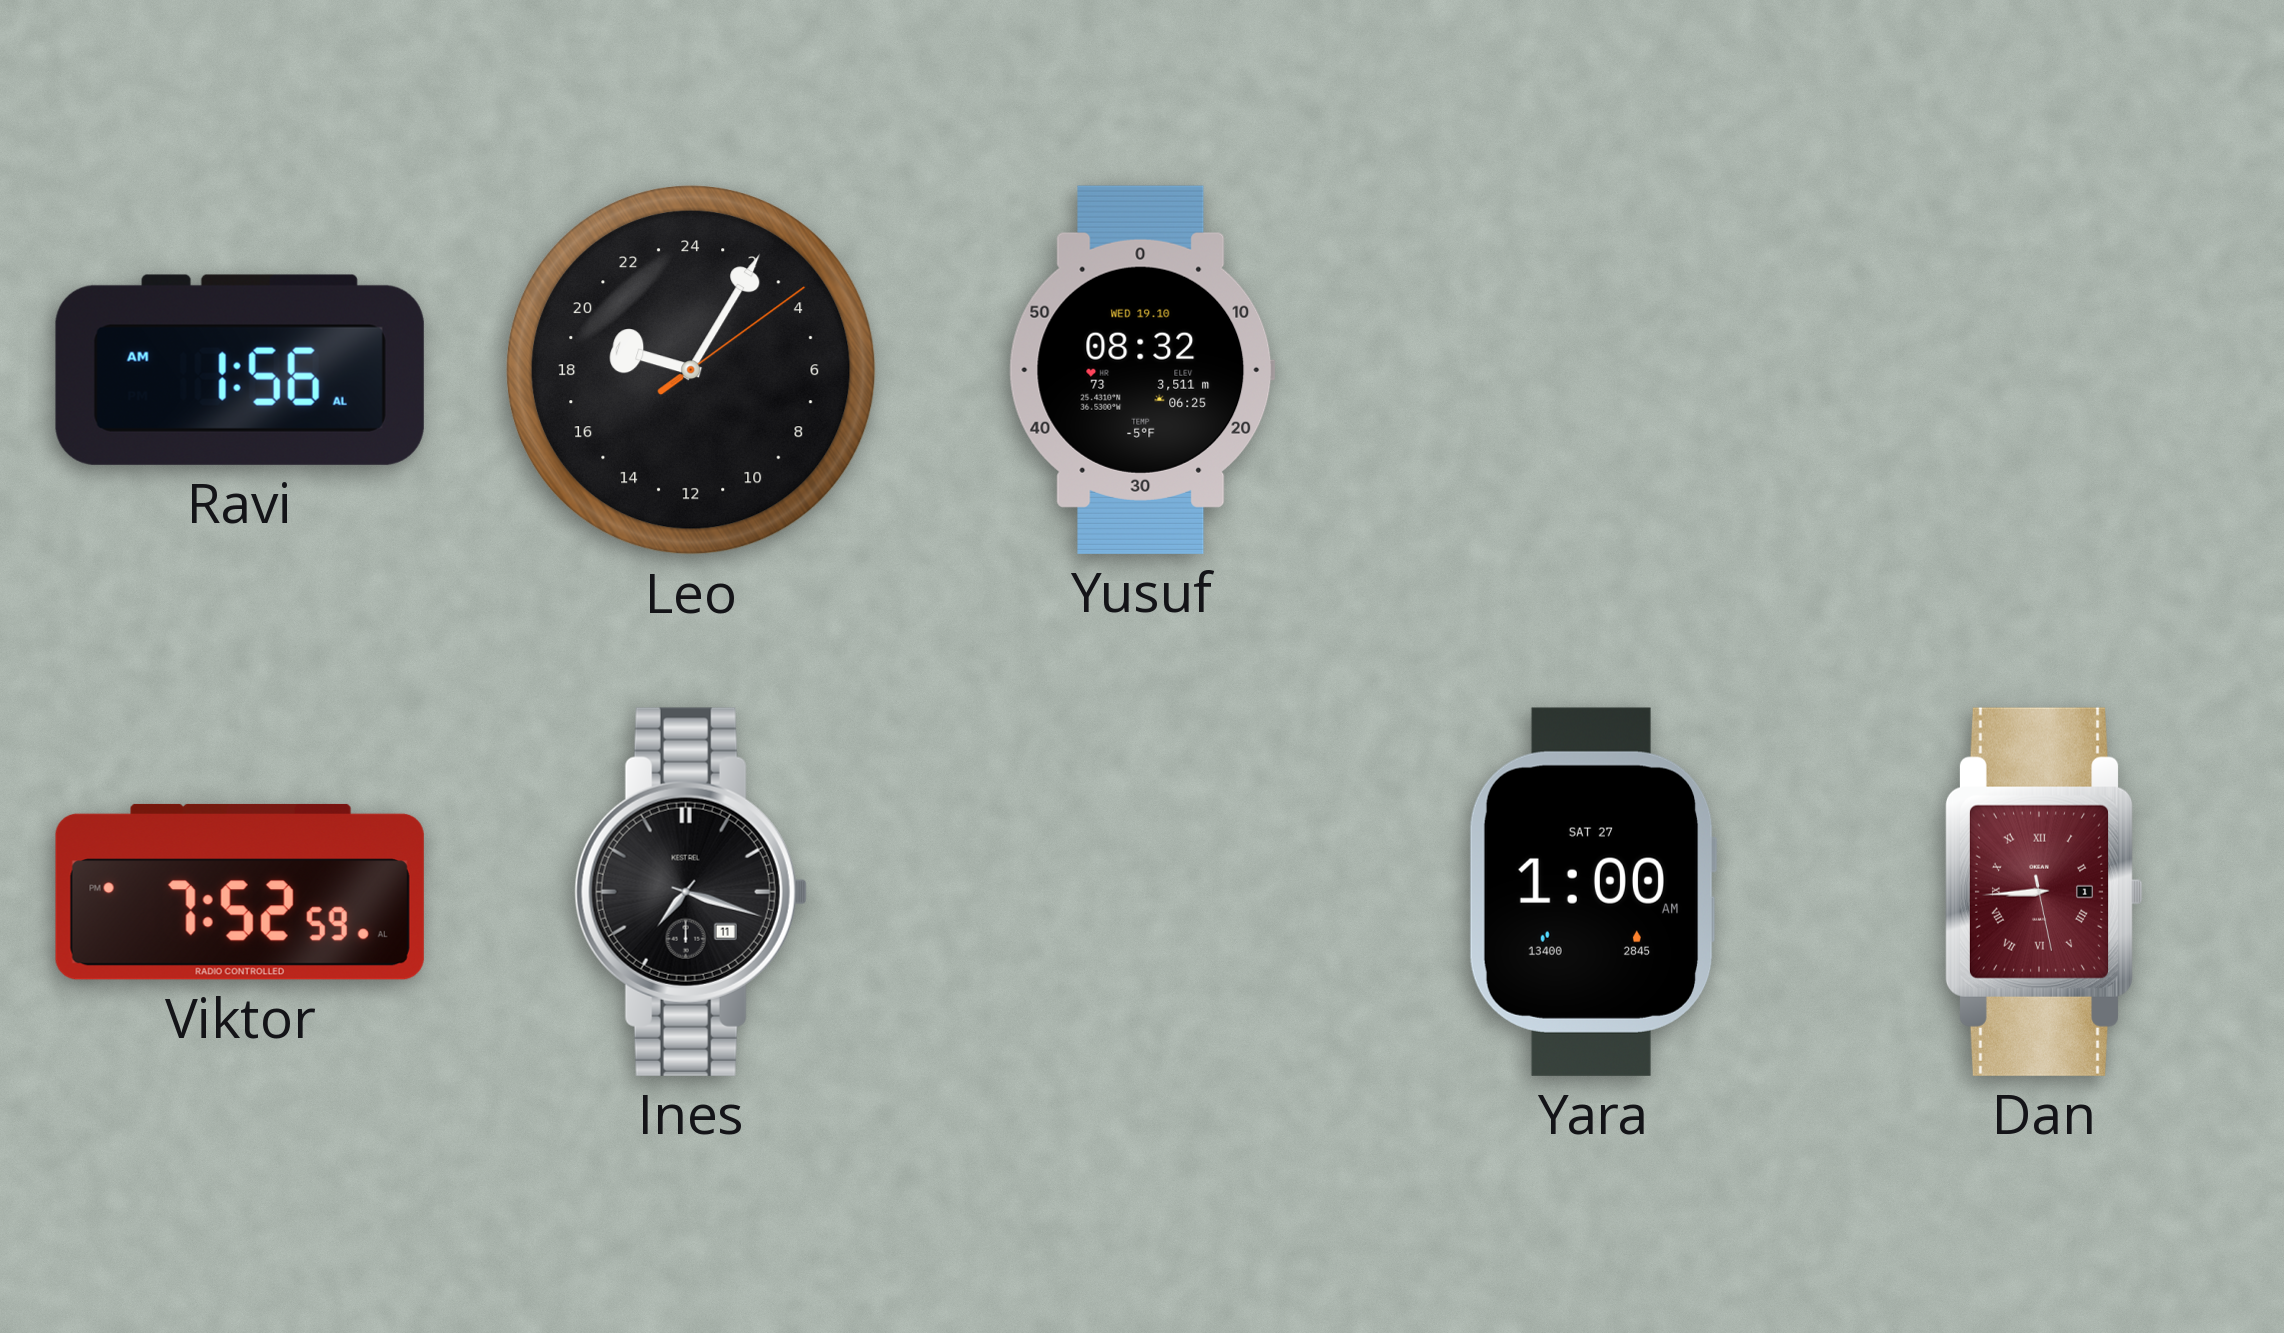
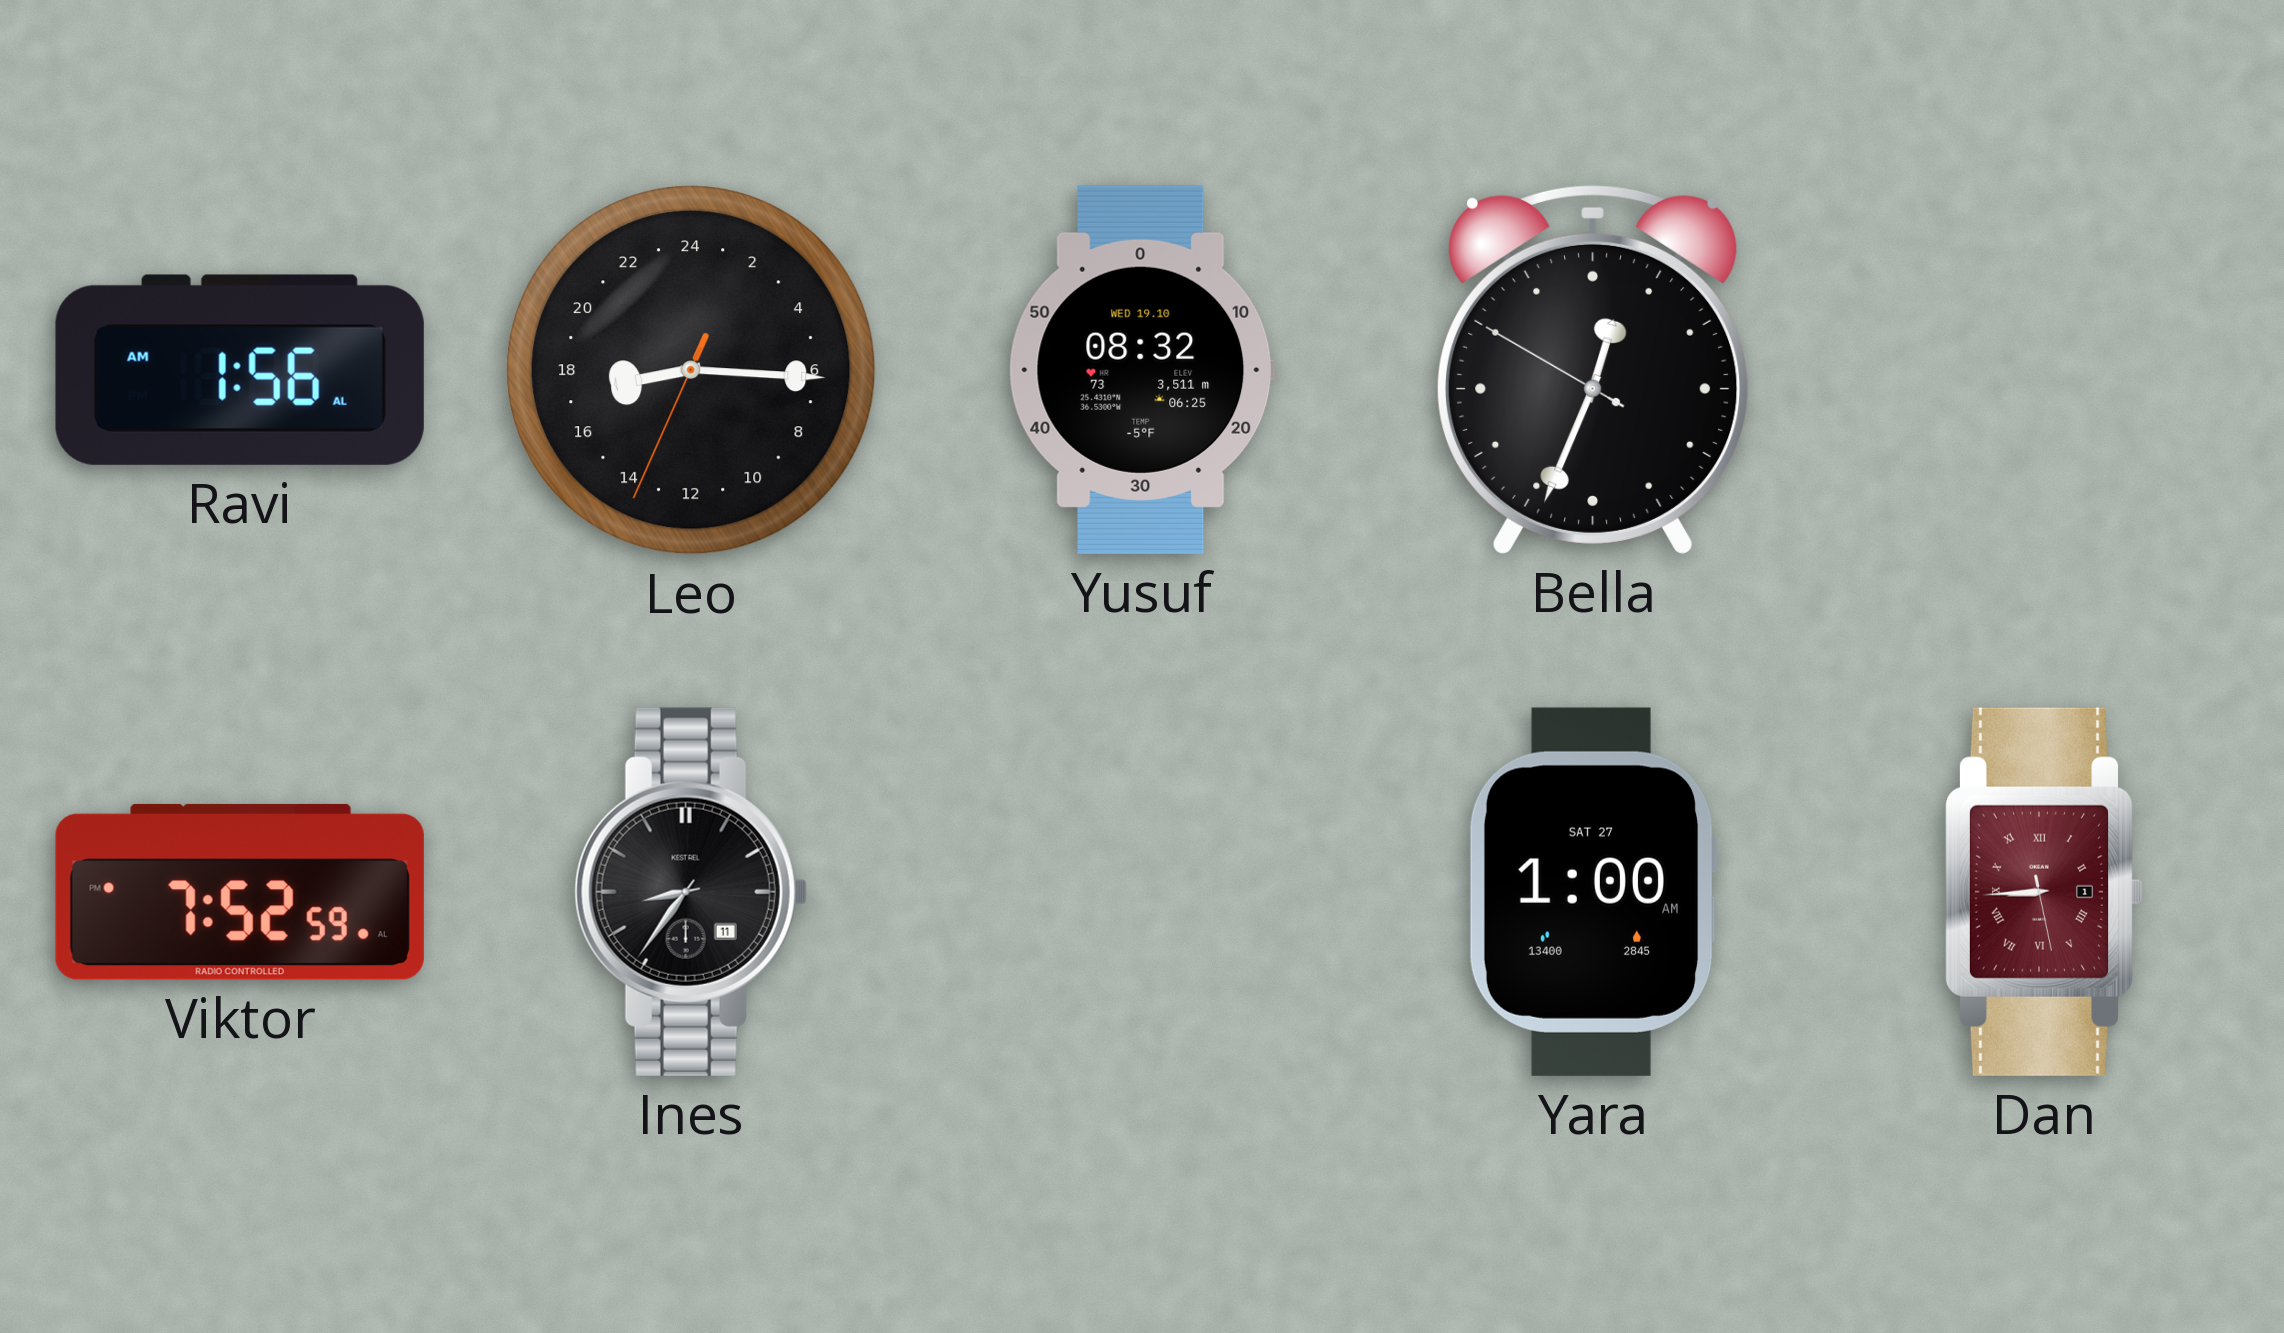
Leo: 19:05 -> 17:15
Bella: none -> 12:33
Ines: 7:18 -> 8:36
